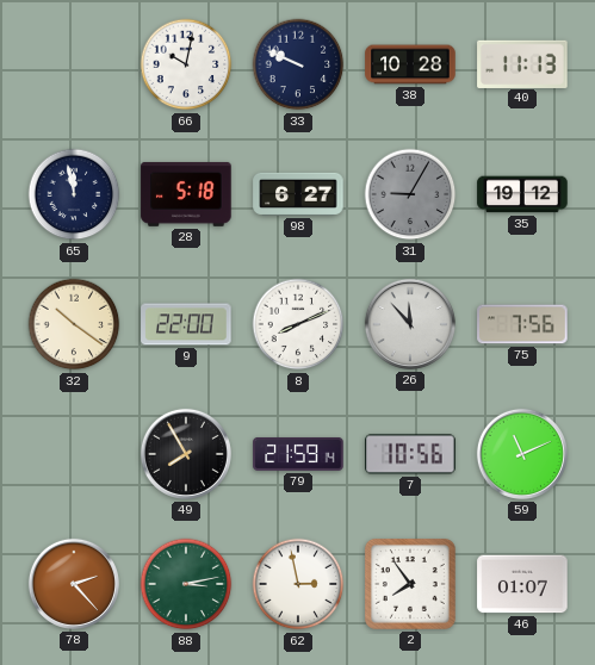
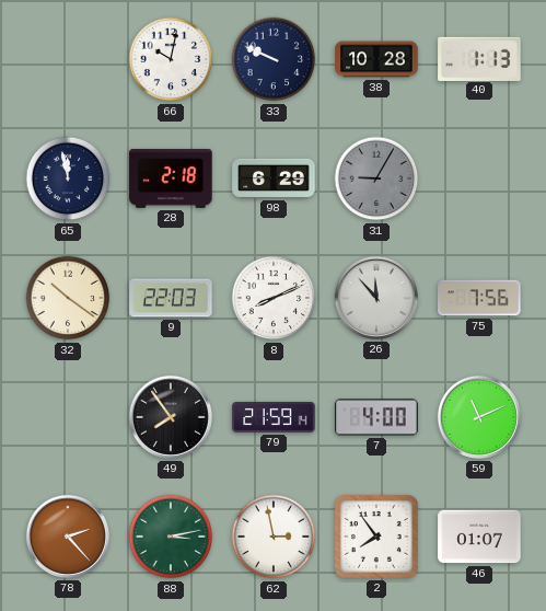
40: 11:13 -> 1:13
28: 5:18 -> 2:18
98: 6:27 -> 6:29
35: 19:12 -> none
9: 22:00 -> 22:03
49: 7:55 -> 7:54
7: 10:56 -> 4:00
